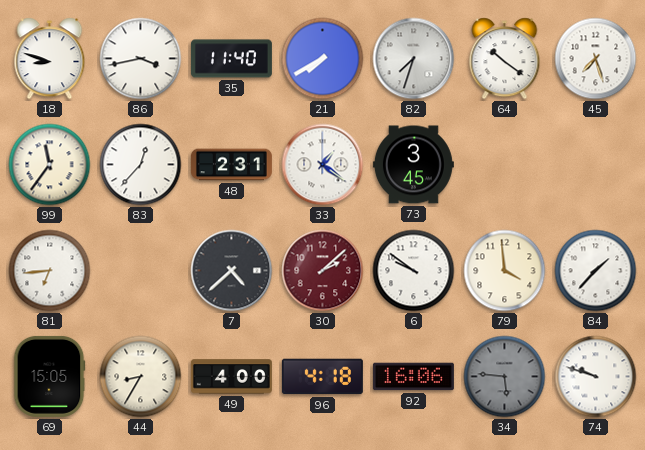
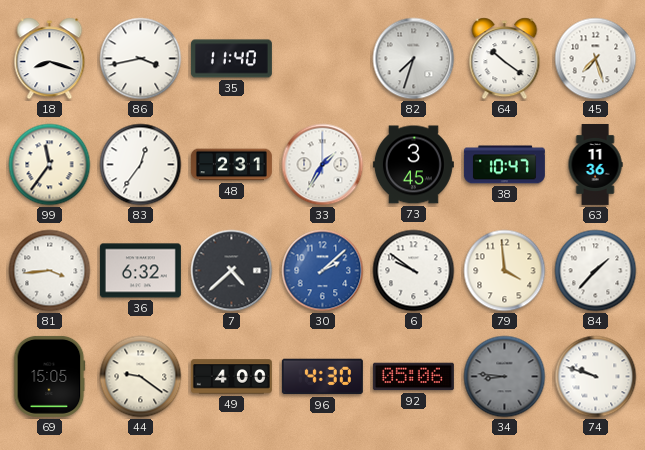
18: 8:48 -> 8:18
21: 7:40 -> none
83: 12:37 -> 12:36
33: 1:21 -> 1:35
38: none -> 10:47
63: none -> 11:36
81: 6:44 -> 3:44
36: none -> 6:32
30 dial: burgundy -> blue
44: 8:35 -> 9:21
96: 4:18 -> 4:30
92: 16:06 -> 05:06
34: 5:46 -> 8:46
